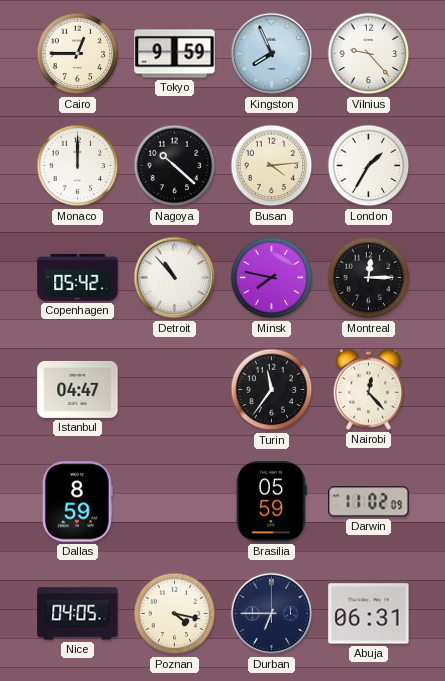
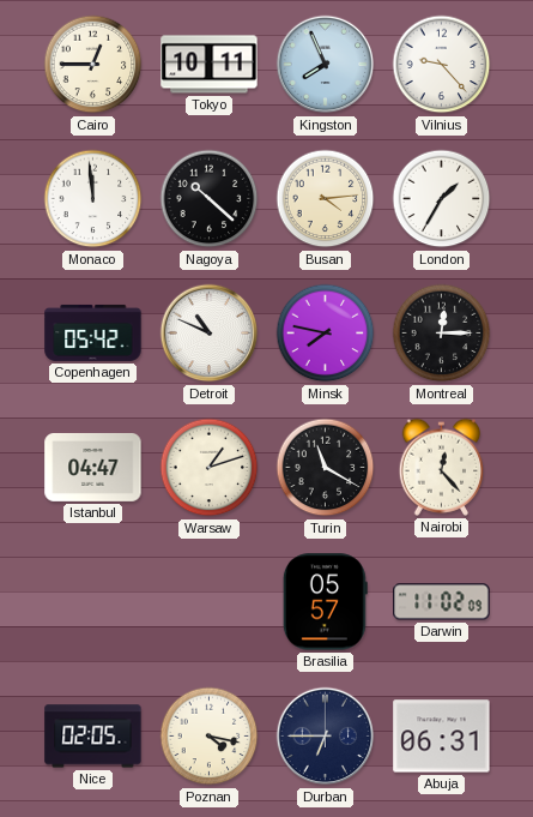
Tokyo: 9:59 -> 10:11
Monaco: 12:00 -> 11:59
Detroit: 10:53 -> 10:49
Warsaw: none -> 1:12
Turin: 11:36 -> 11:20
Dallas: 8:59 -> none
Brasilia: 05:59 -> 05:57
Nice: 04:05 -> 02:05
